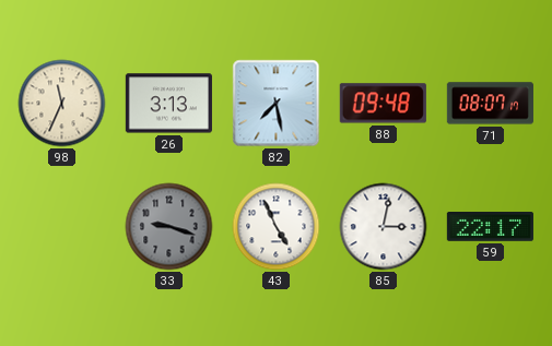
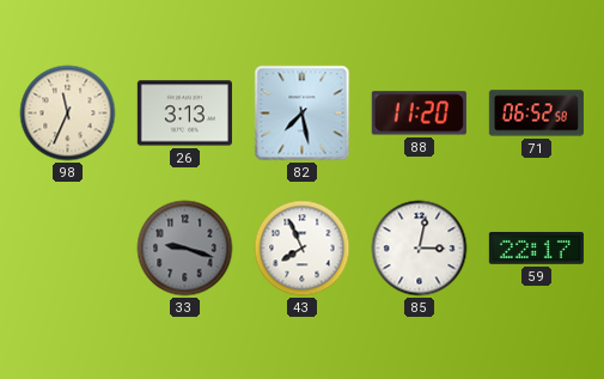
88: 09:48 -> 11:20
71: 08:07 -> 06:52
43: 4:56 -> 7:56
